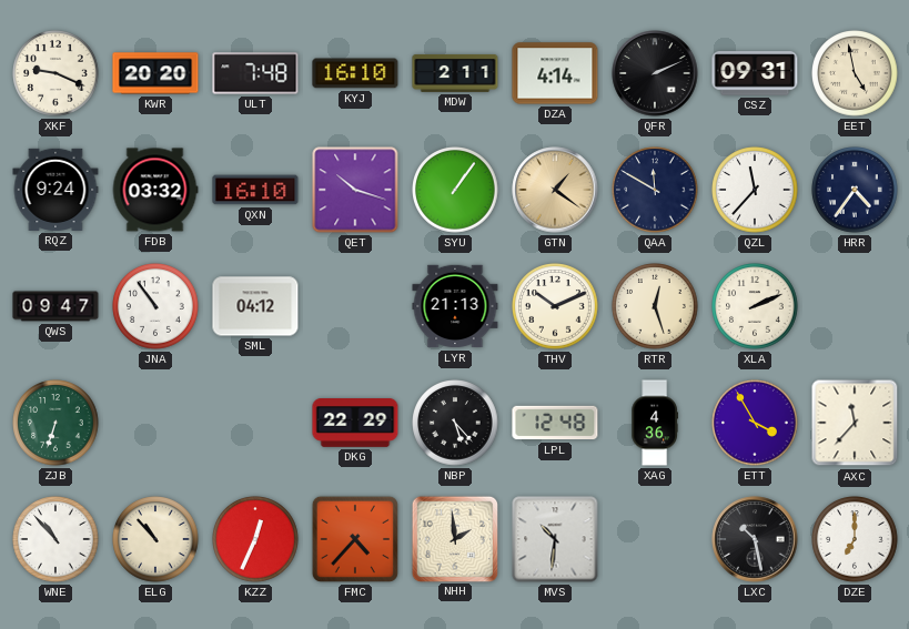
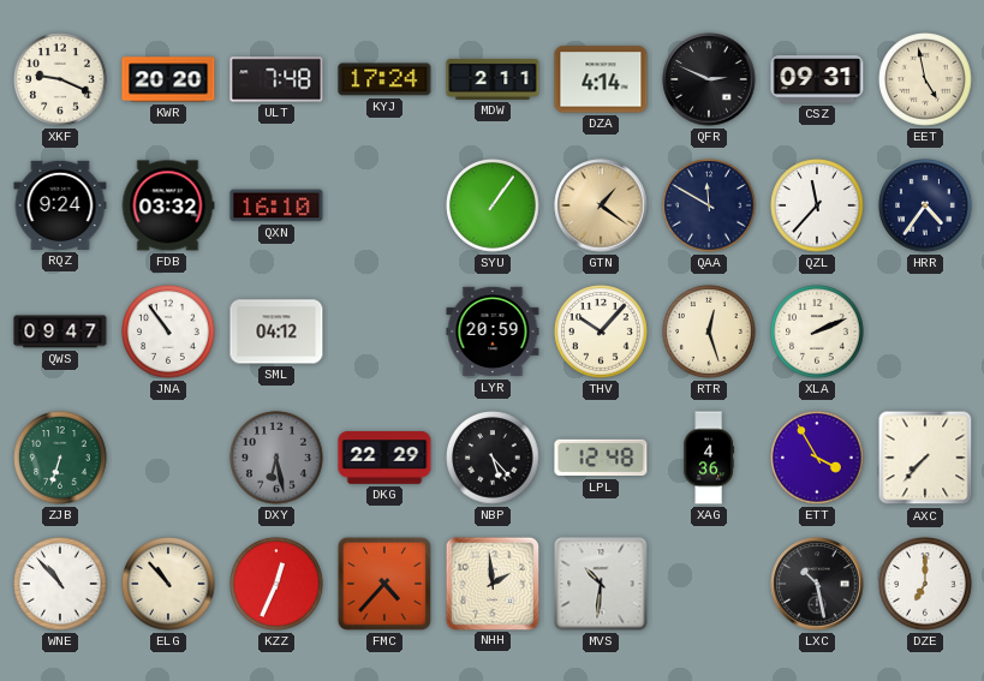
KYJ: 16:10 -> 17:24
QFR: 2:11 -> 2:49
QET: 10:18 -> none
LYR: 21:13 -> 20:59
THV: 10:11 -> 10:07
DXY: none -> 6:28
AXC: 11:37 -> 7:37
